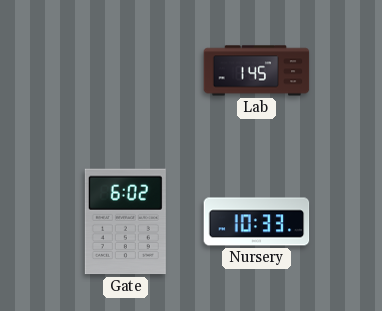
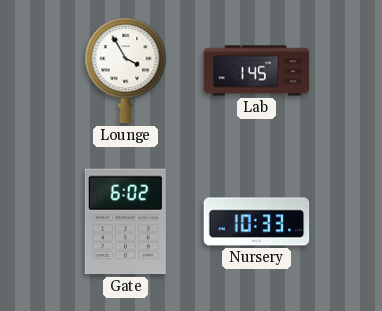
Lounge: none -> 3:55
